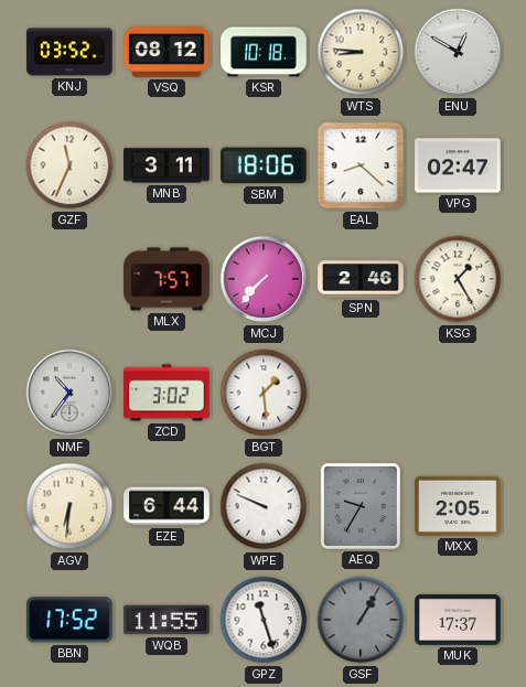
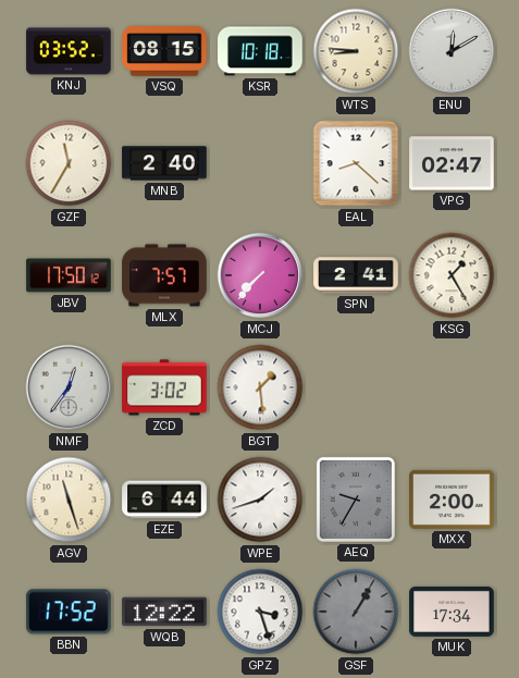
VSQ: 08:12 -> 08:15
ENU: 12:50 -> 12:10
GZF: 11:34 -> 11:35
MNB: 3:11 -> 2:40
SBM: 18:06 -> none
JBV: none -> 17:50
SPN: 2:46 -> 2:41
NMF: 10:36 -> 12:36
AGV: 6:31 -> 11:27
WPE: 9:49 -> 1:42
MXX: 2:05 -> 2:00
WQB: 11:55 -> 12:22
GPZ: 11:27 -> 3:27
MUK: 17:37 -> 17:34
